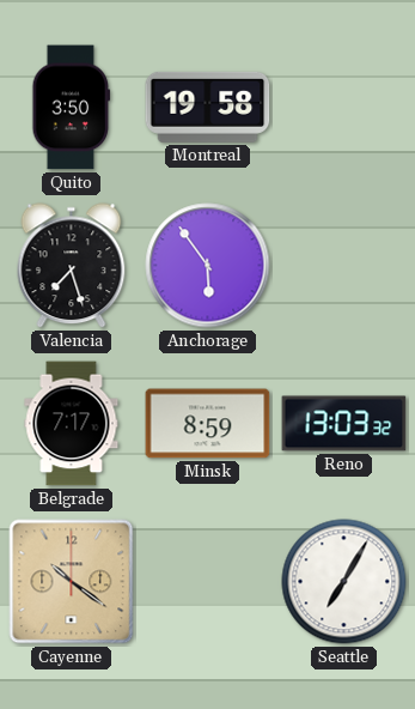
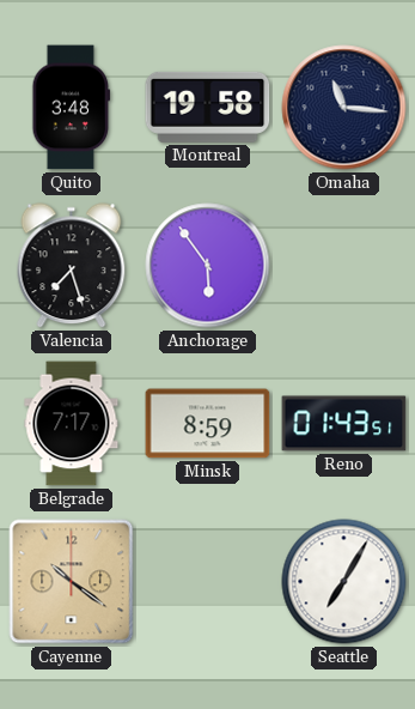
Quito: 3:50 -> 3:48
Omaha: none -> 11:16
Reno: 13:03 -> 01:43
